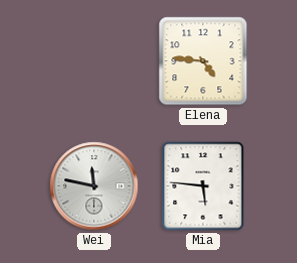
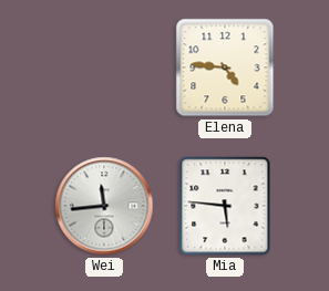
Wei: 11:47 -> 11:44
